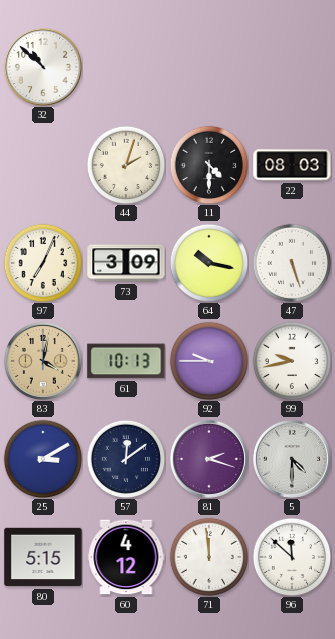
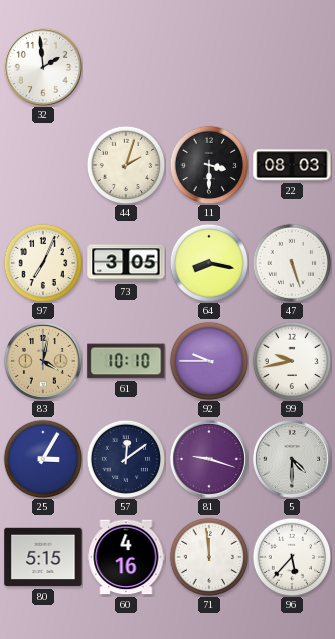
32: 10:52 -> 1:59
11: 4:30 -> 3:30
73: 3:09 -> 3:05
64: 10:17 -> 8:17
61: 10:13 -> 10:10
25: 3:10 -> 3:05
81: 2:18 -> 9:18
60: 4:12 -> 4:16
96: 11:52 -> 5:37
